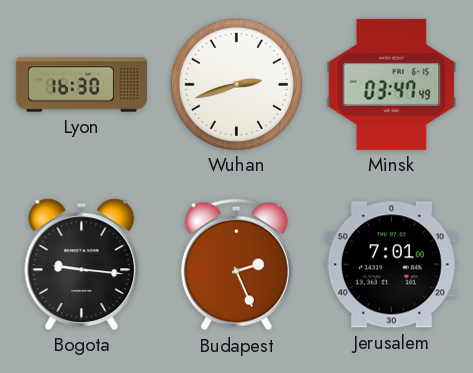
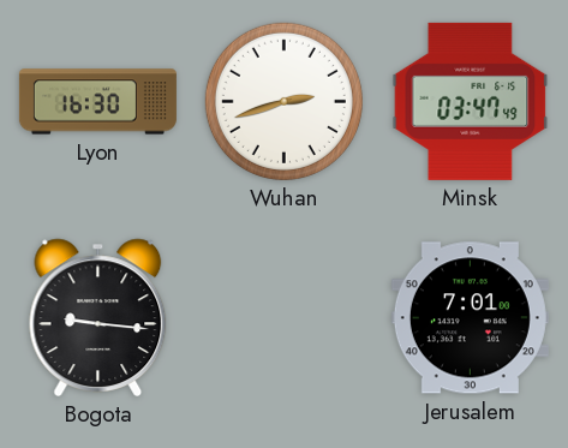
Budapest: 2:26 -> none
